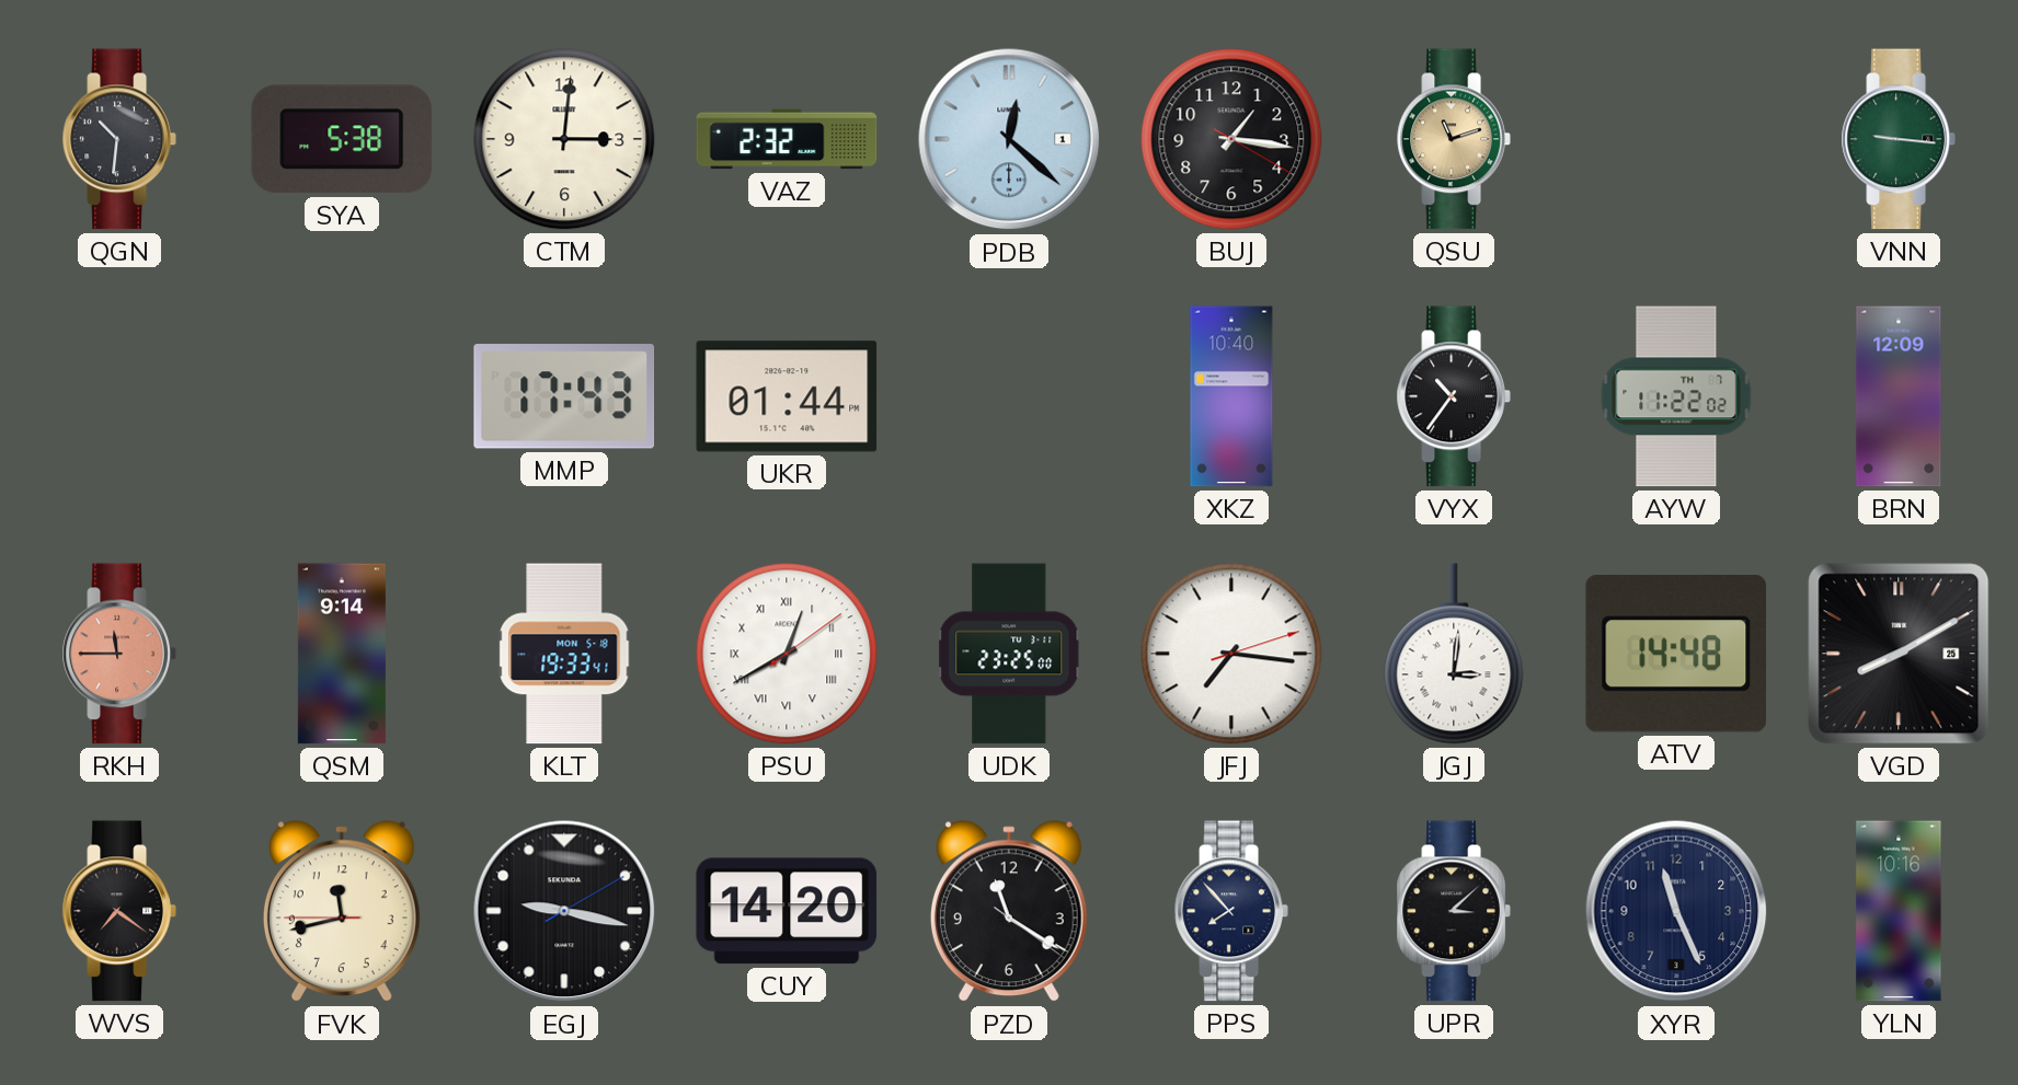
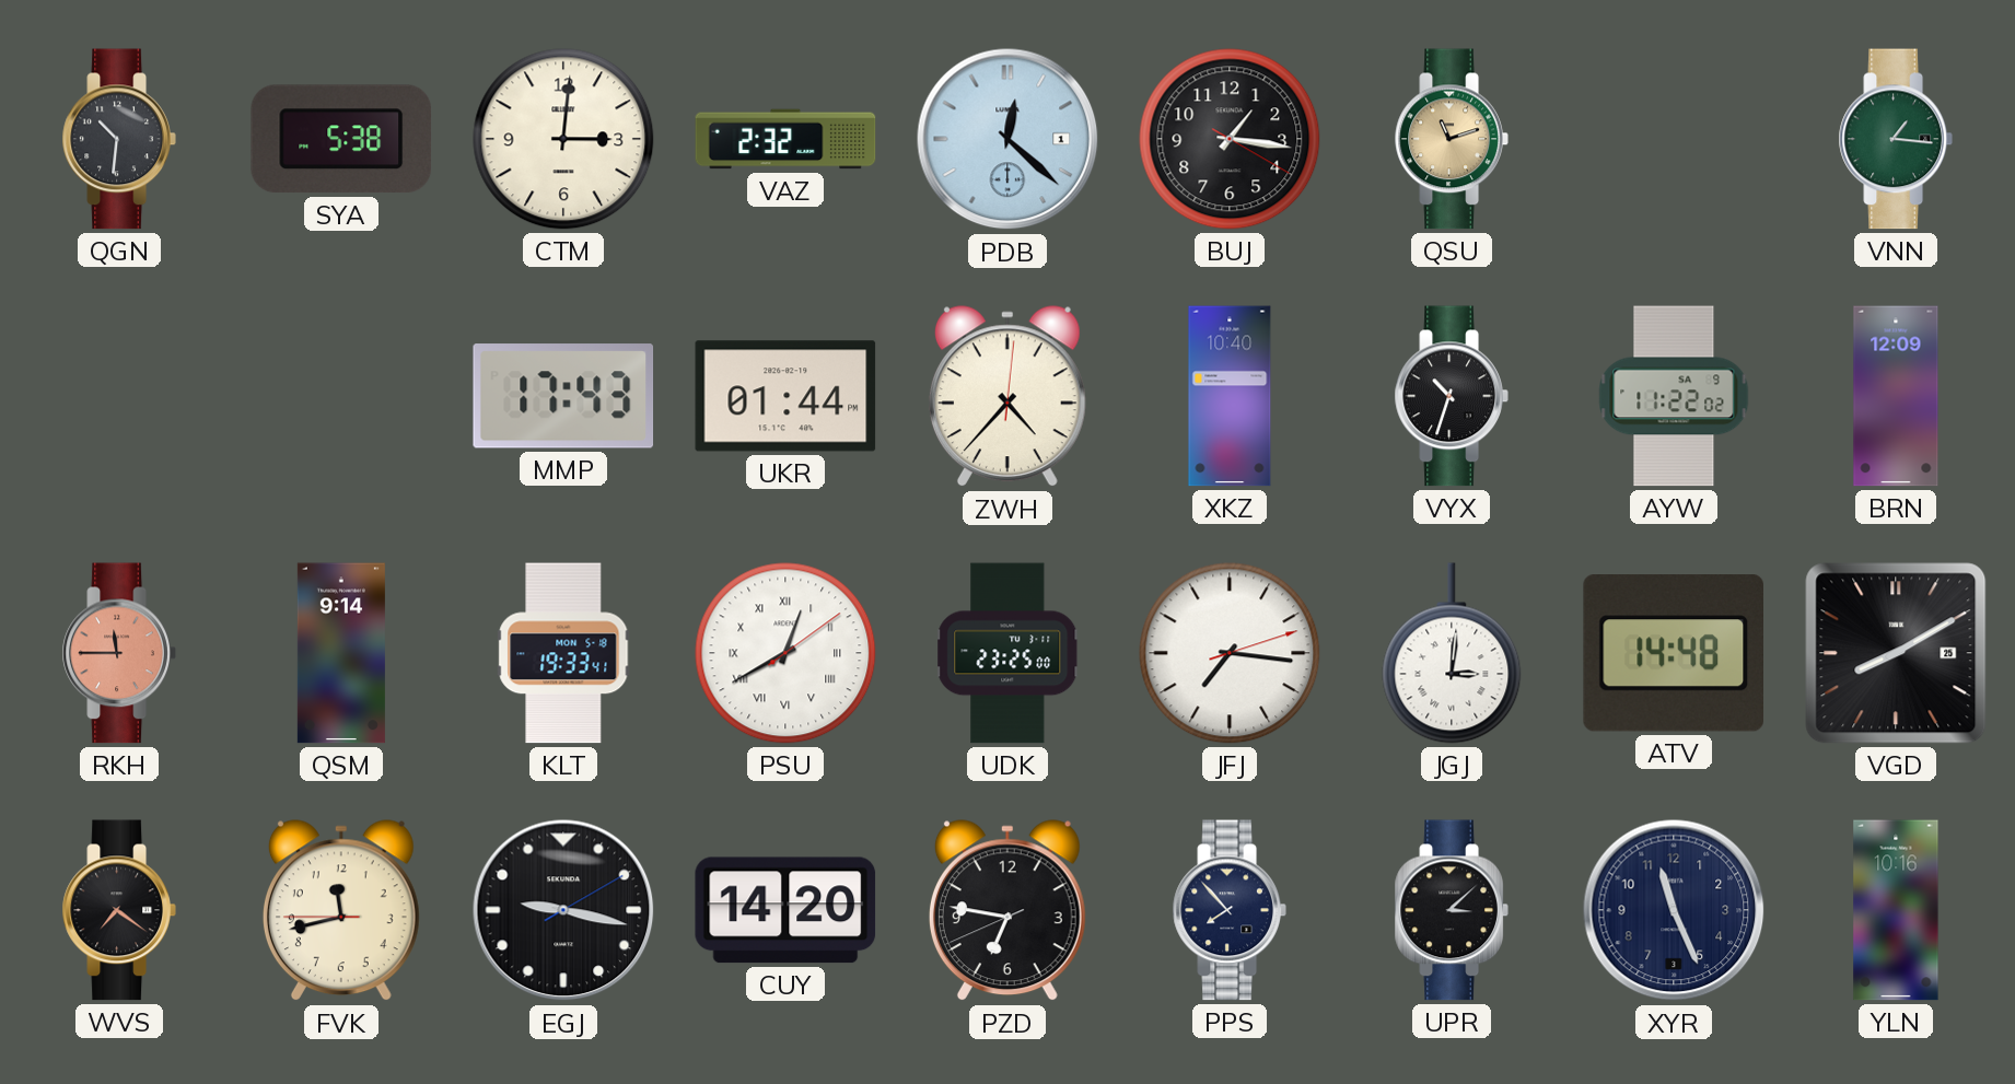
VNN: 9:16 -> 1:16
ZWH: none -> 4:37
VYX: 10:36 -> 10:33
AYW date: TH 7 -> SA 9
PZD: 11:20 -> 6:46
